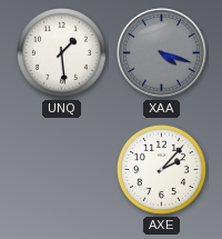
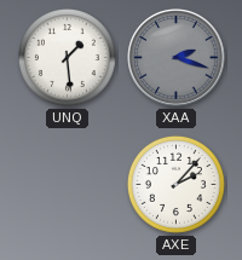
XAA: 4:18 -> 2:18
